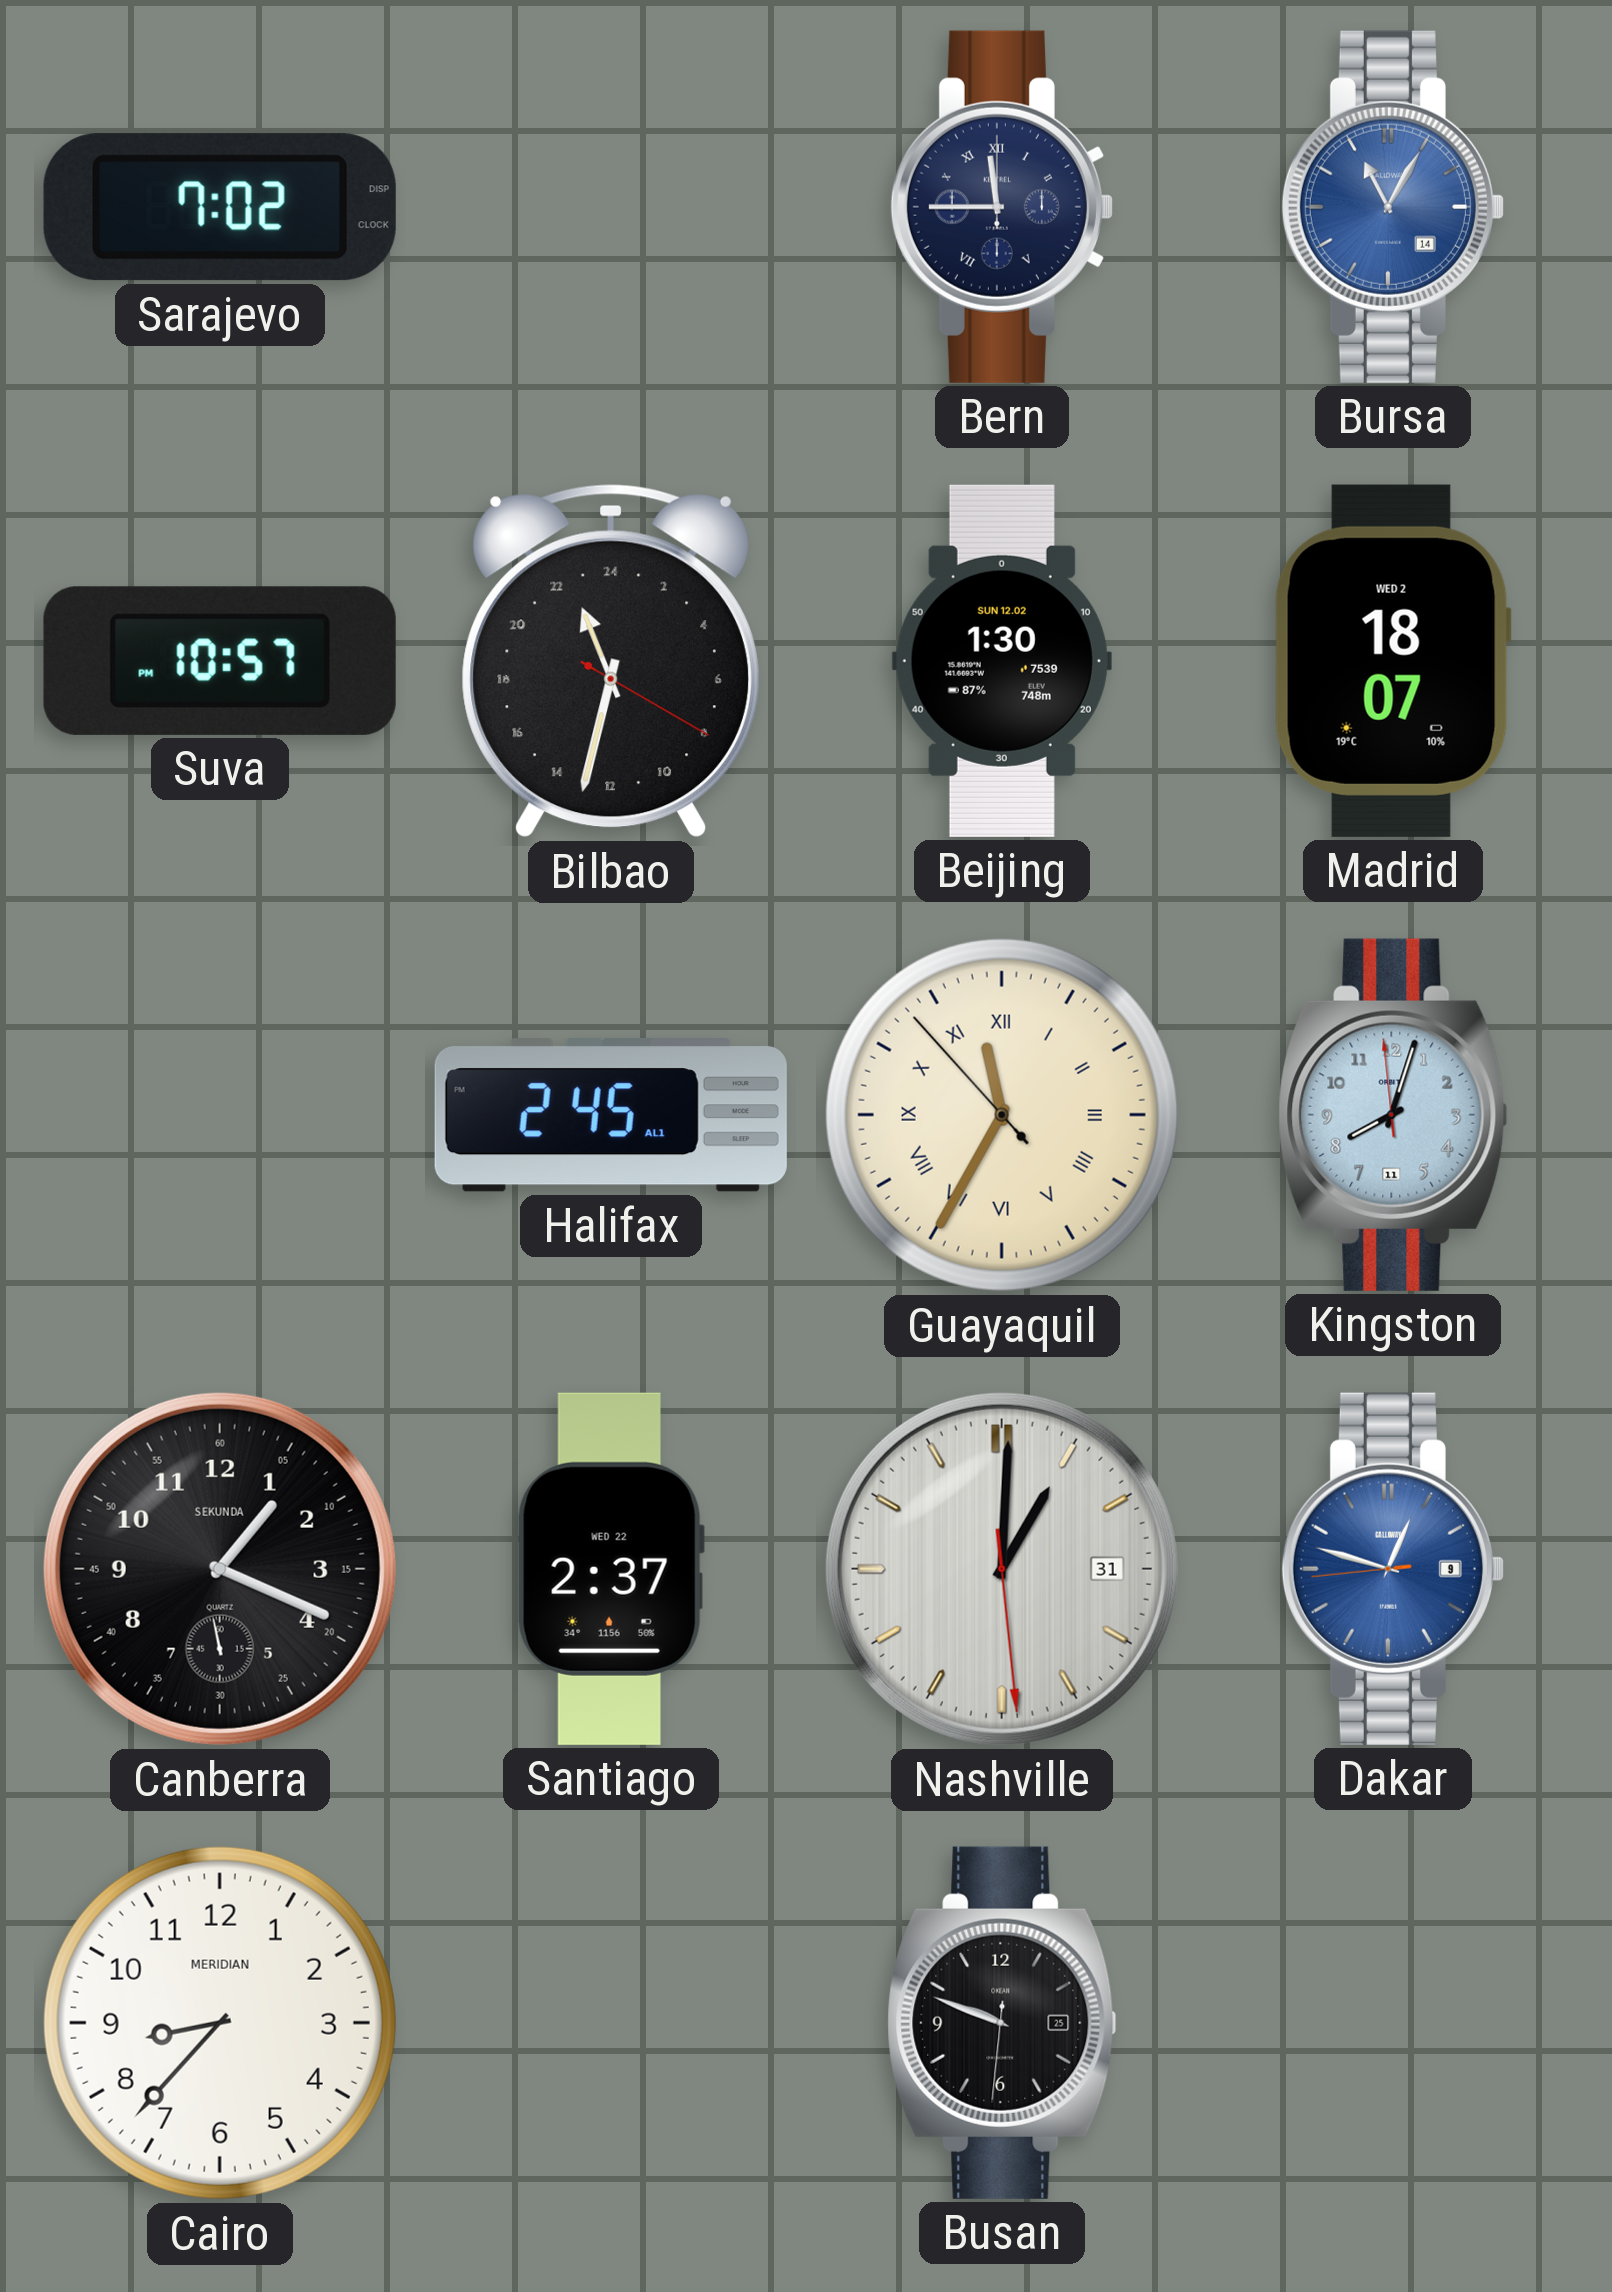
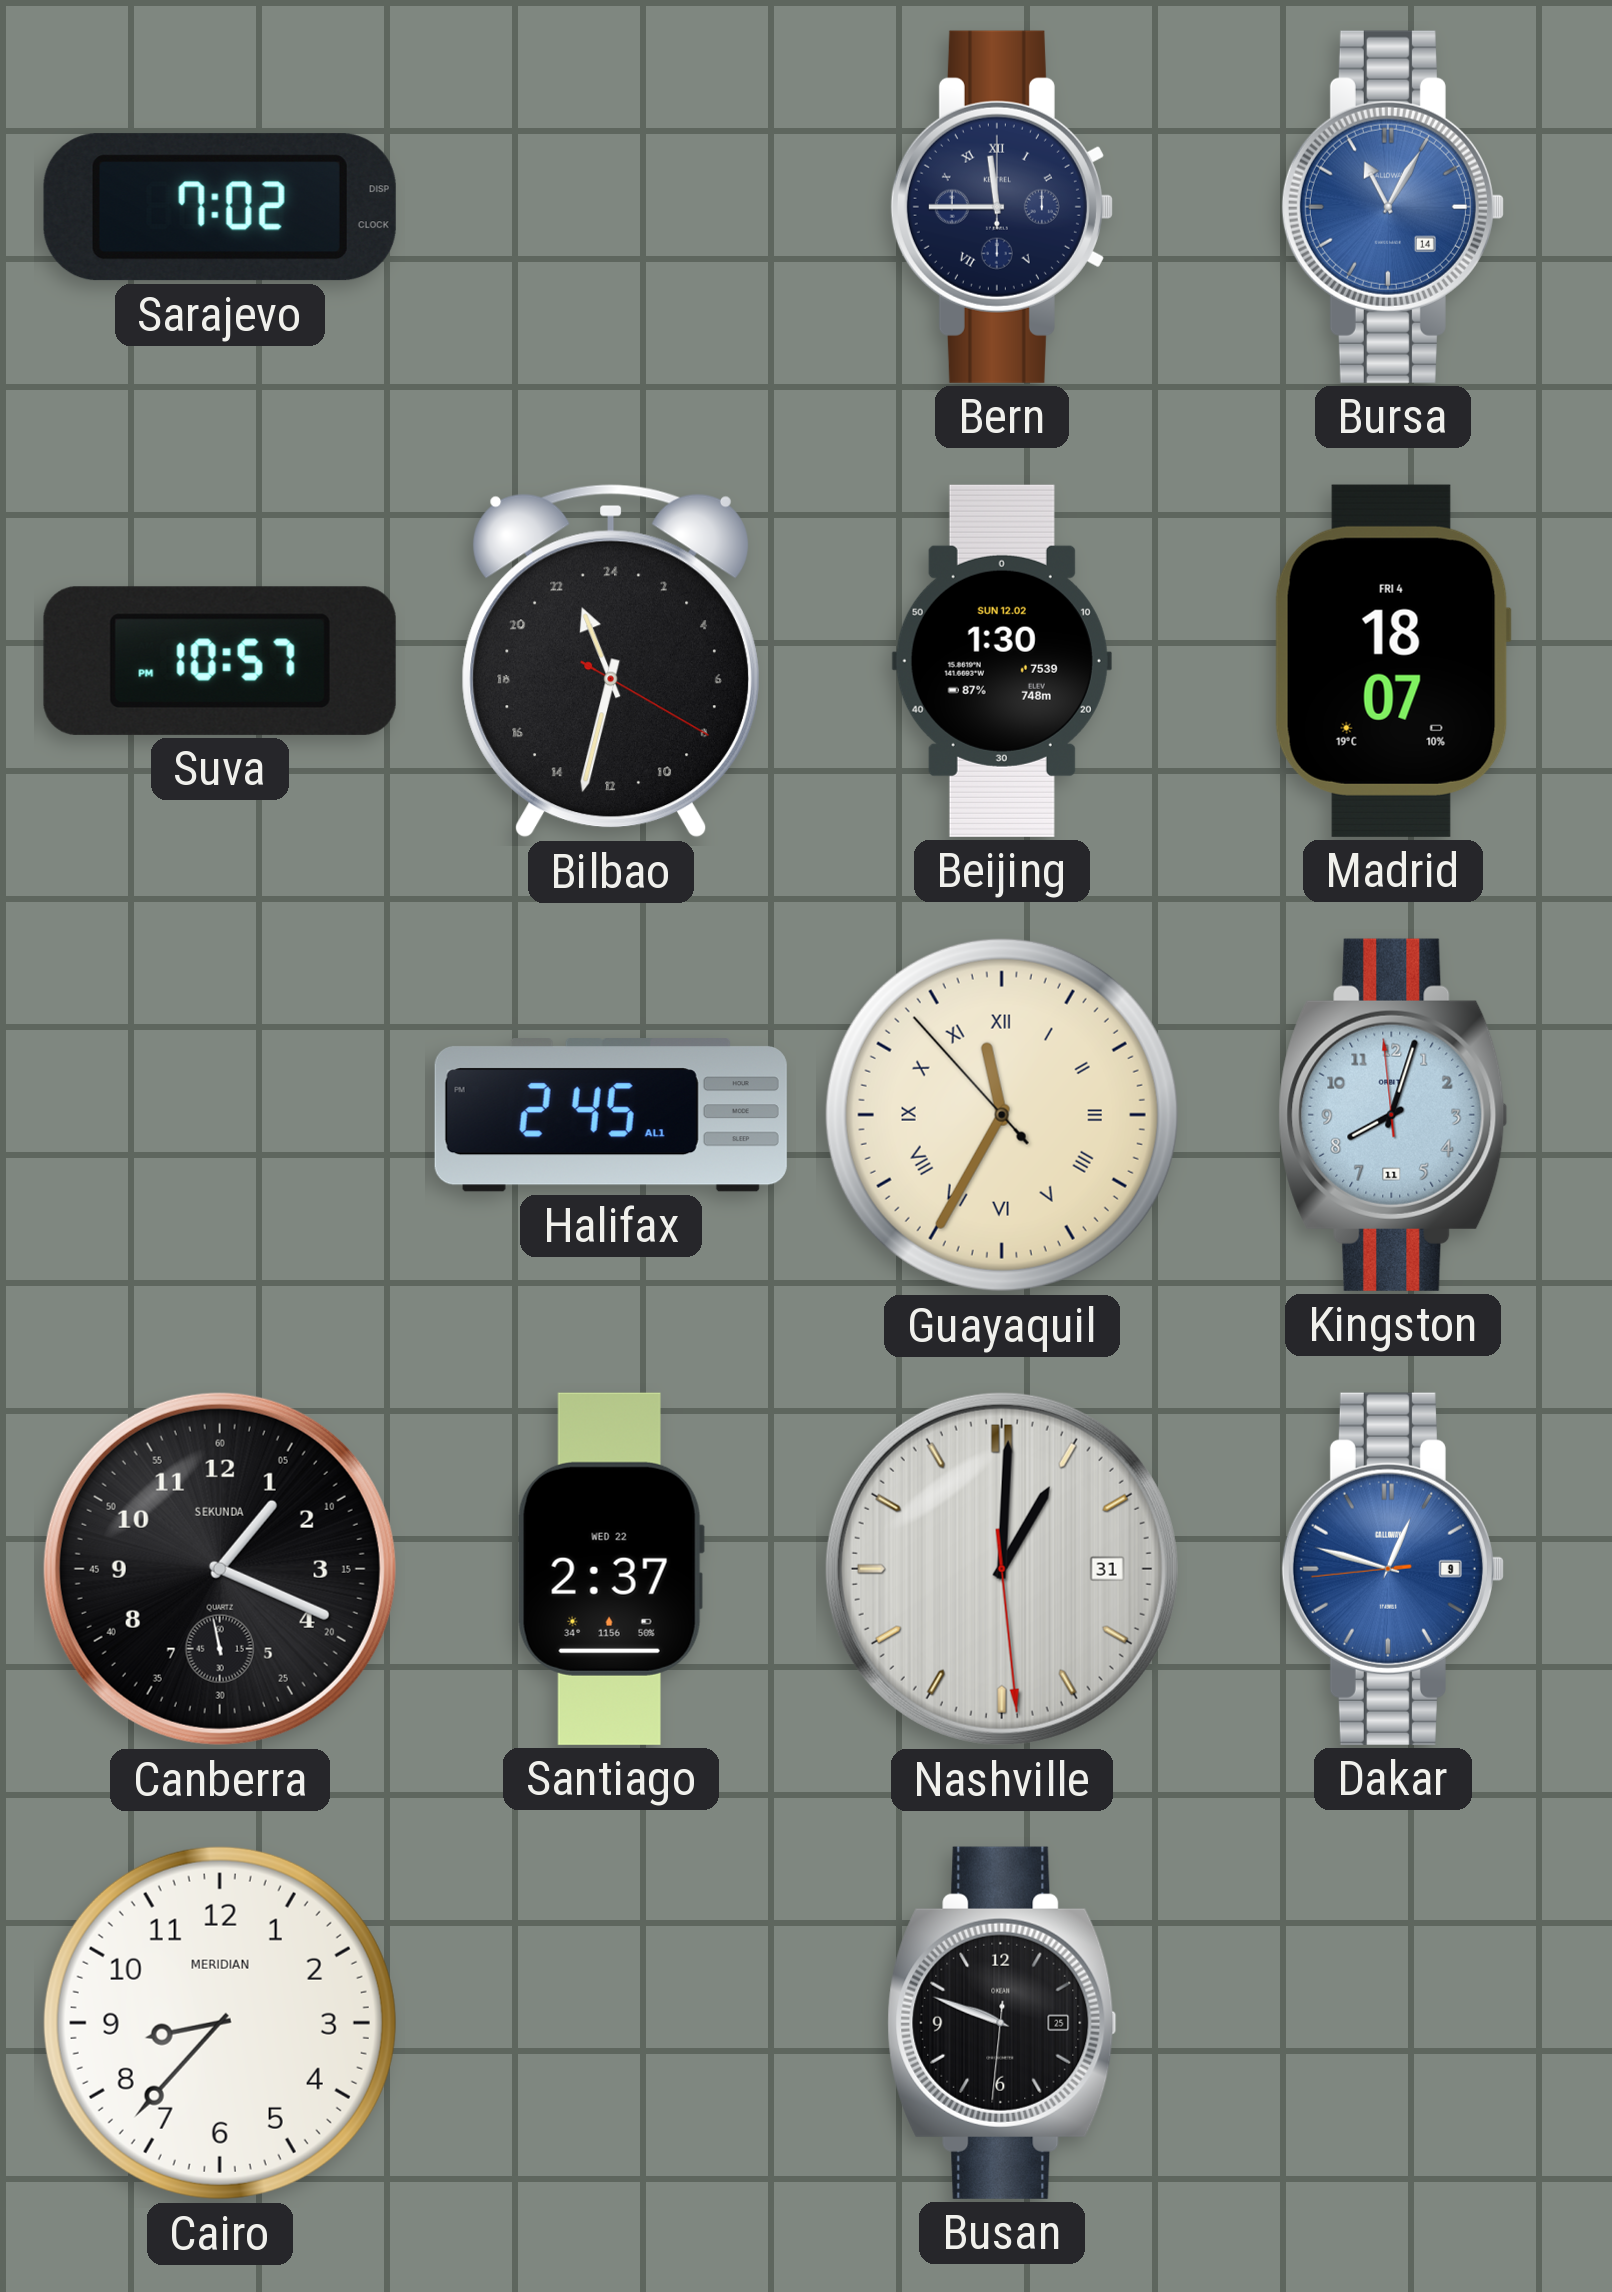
Madrid date: WED 2 -> FRI 4
